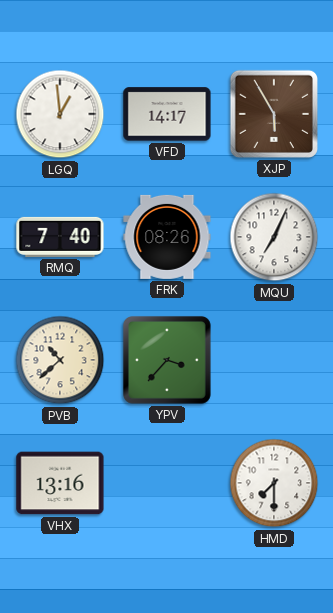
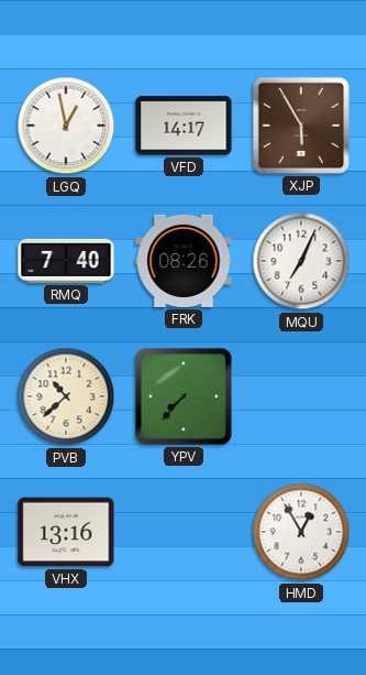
LGQ: 12:59 -> 12:58
YPV: 3:37 -> 7:37
HMD: 7:30 -> 12:55
